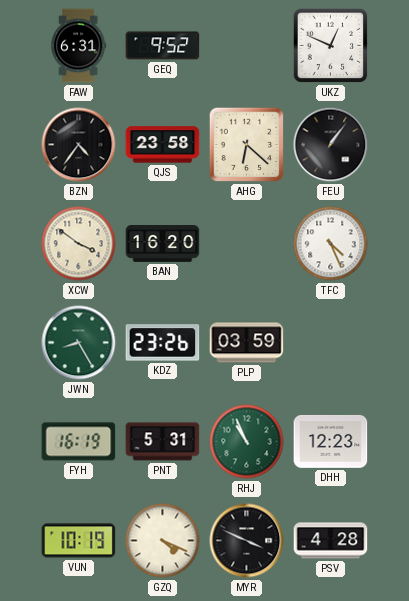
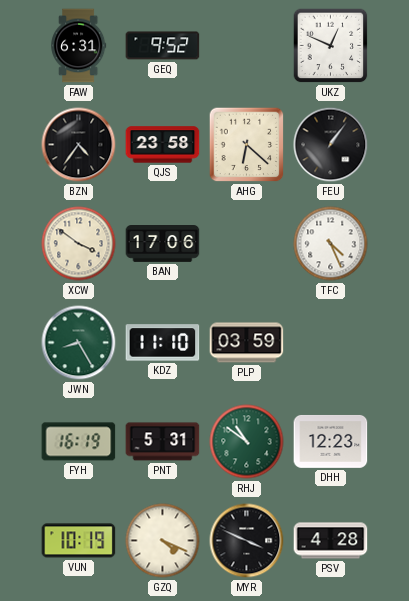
BAN: 16:20 -> 17:06
KDZ: 23:26 -> 11:10
RHJ: 10:56 -> 10:51
